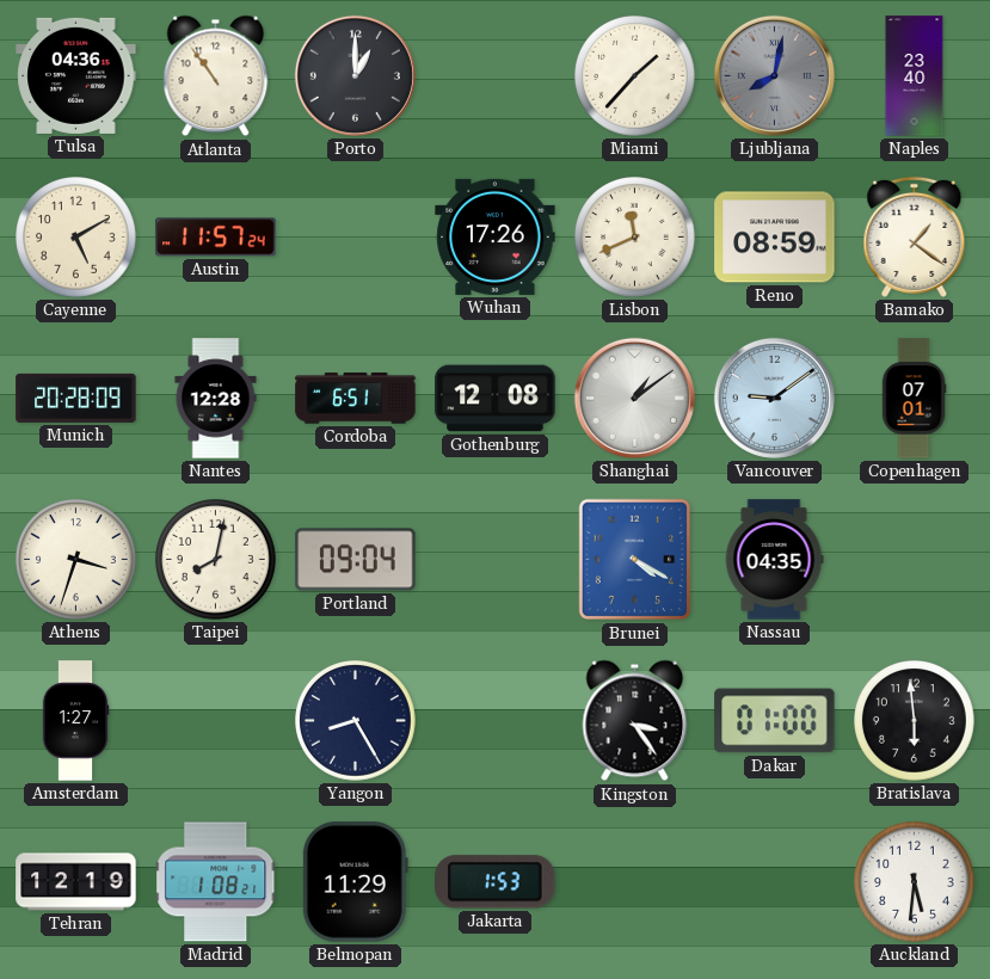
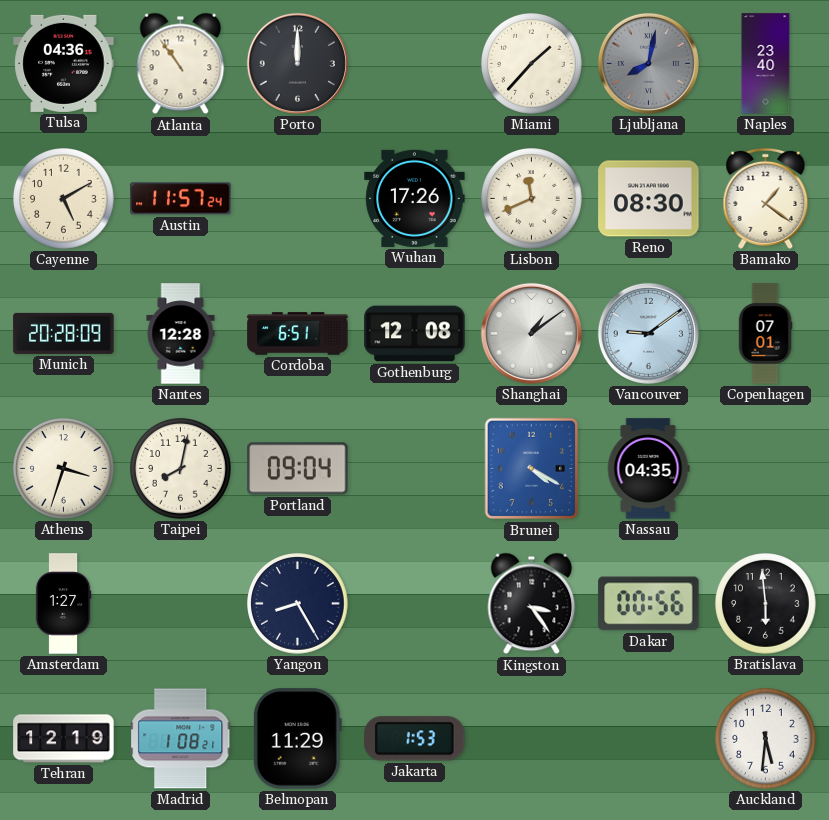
Porto: 1:00 -> 12:00
Reno: 08:59 -> 08:30
Dakar: 01:00 -> 00:56
